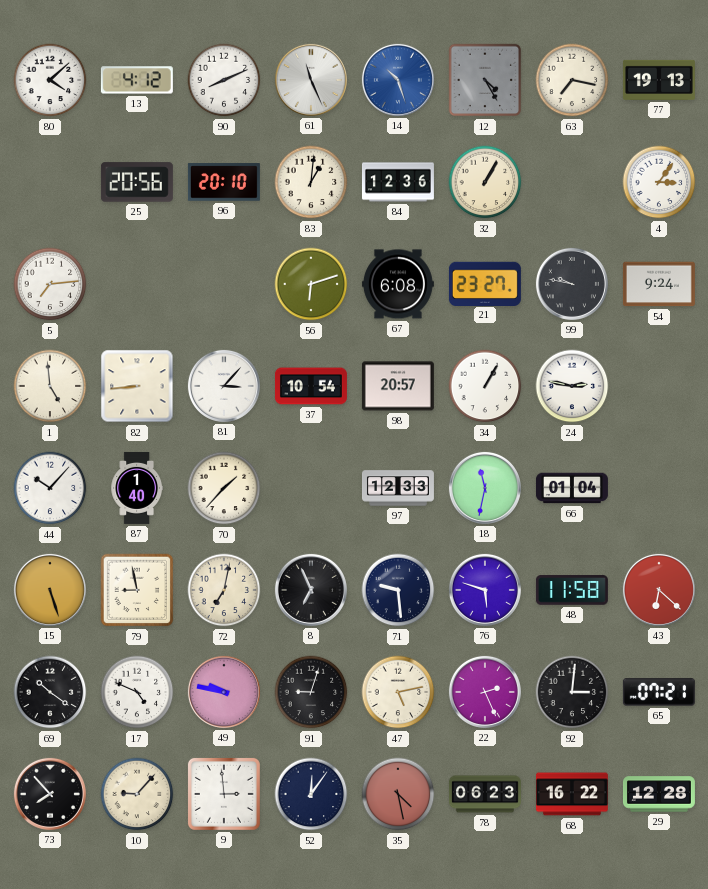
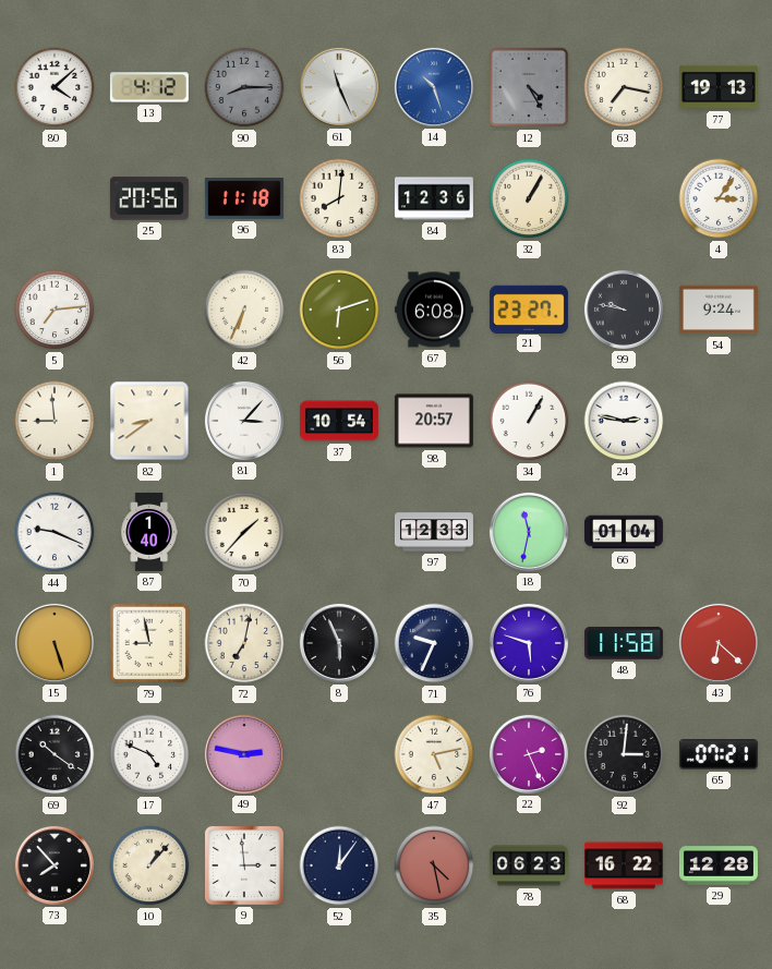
90: 8:11 -> 8:15
90 dial: white -> grey
96: 20:10 -> 11:18
83: 1:01 -> 8:01
42: none -> 6:34
1: 4:59 -> 8:59
82: 8:44 -> 8:39
44: 10:07 -> 9:19
8: 6:56 -> 5:56
71: 9:29 -> 9:34
49: 9:47 -> 2:47
91: 9:03 -> none
10: 9:07 -> 1:07
